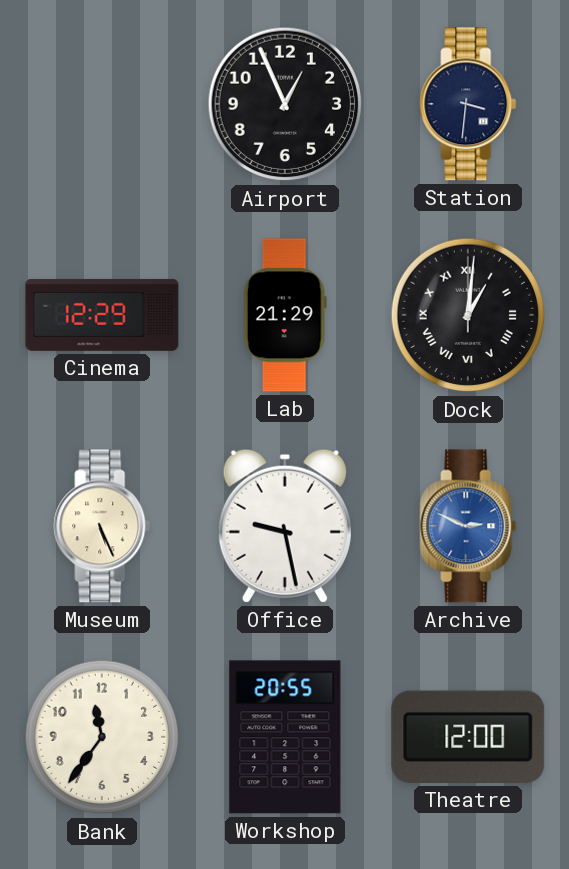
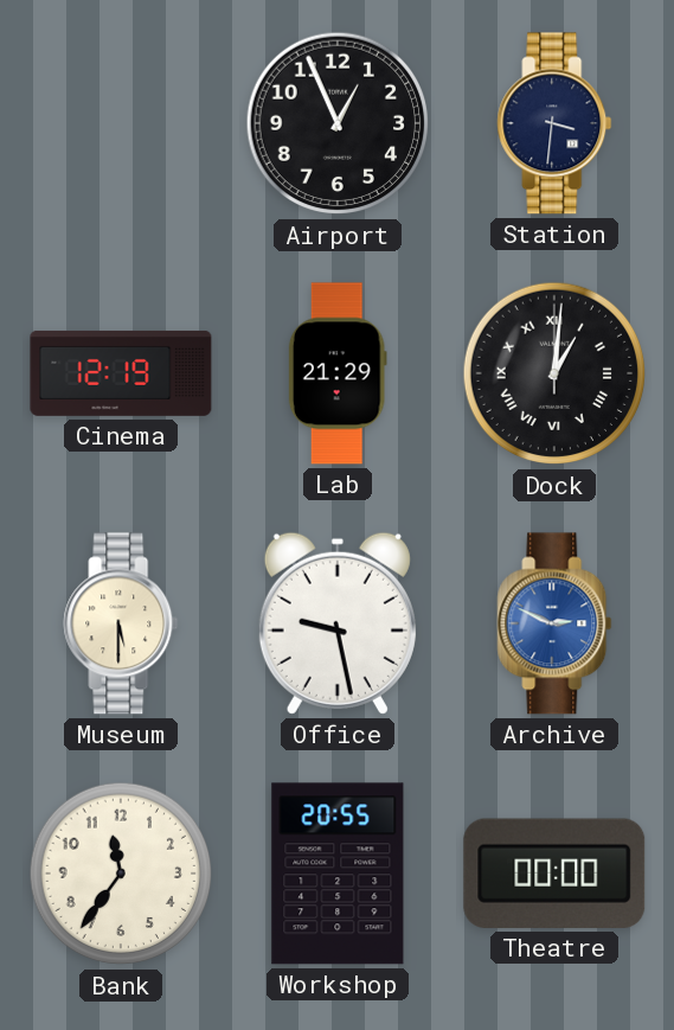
Cinema: 12:29 -> 12:19
Museum: 5:26 -> 5:30
Theatre: 12:00 -> 00:00
